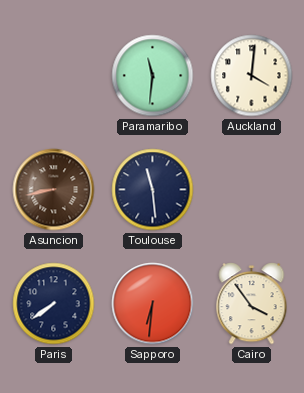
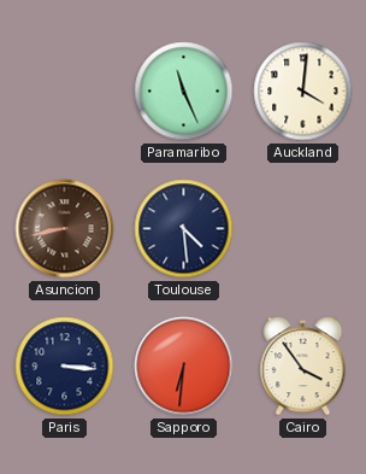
Paramaribo: 11:31 -> 11:26
Toulouse: 11:29 -> 4:29
Paris: 7:39 -> 3:16
